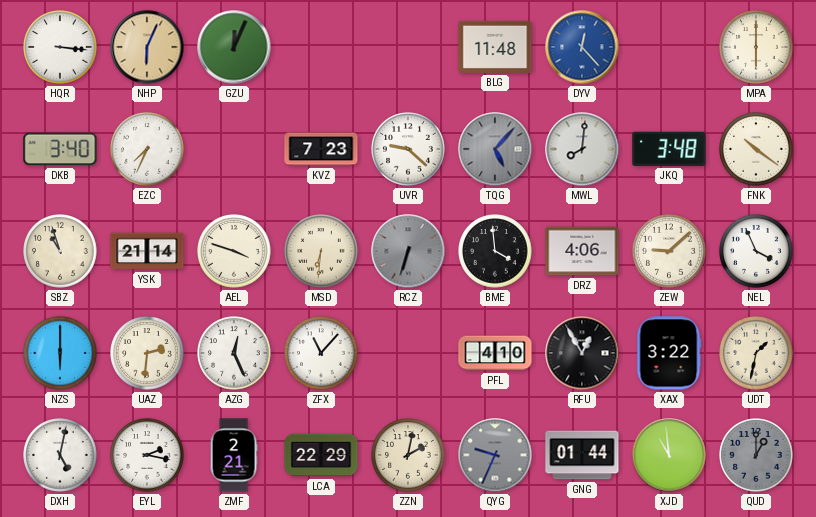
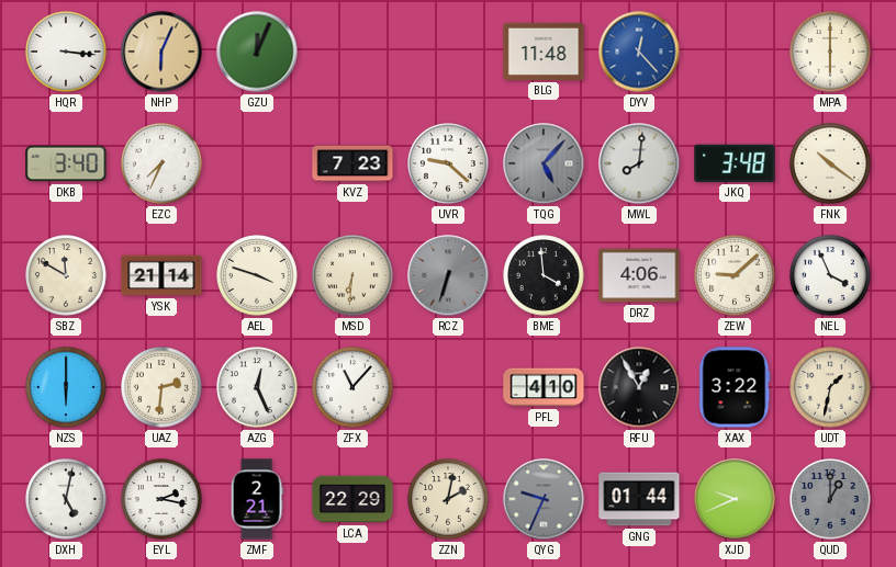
SBZ: 10:57 -> 11:50
XJD: 10:59 -> 9:41
